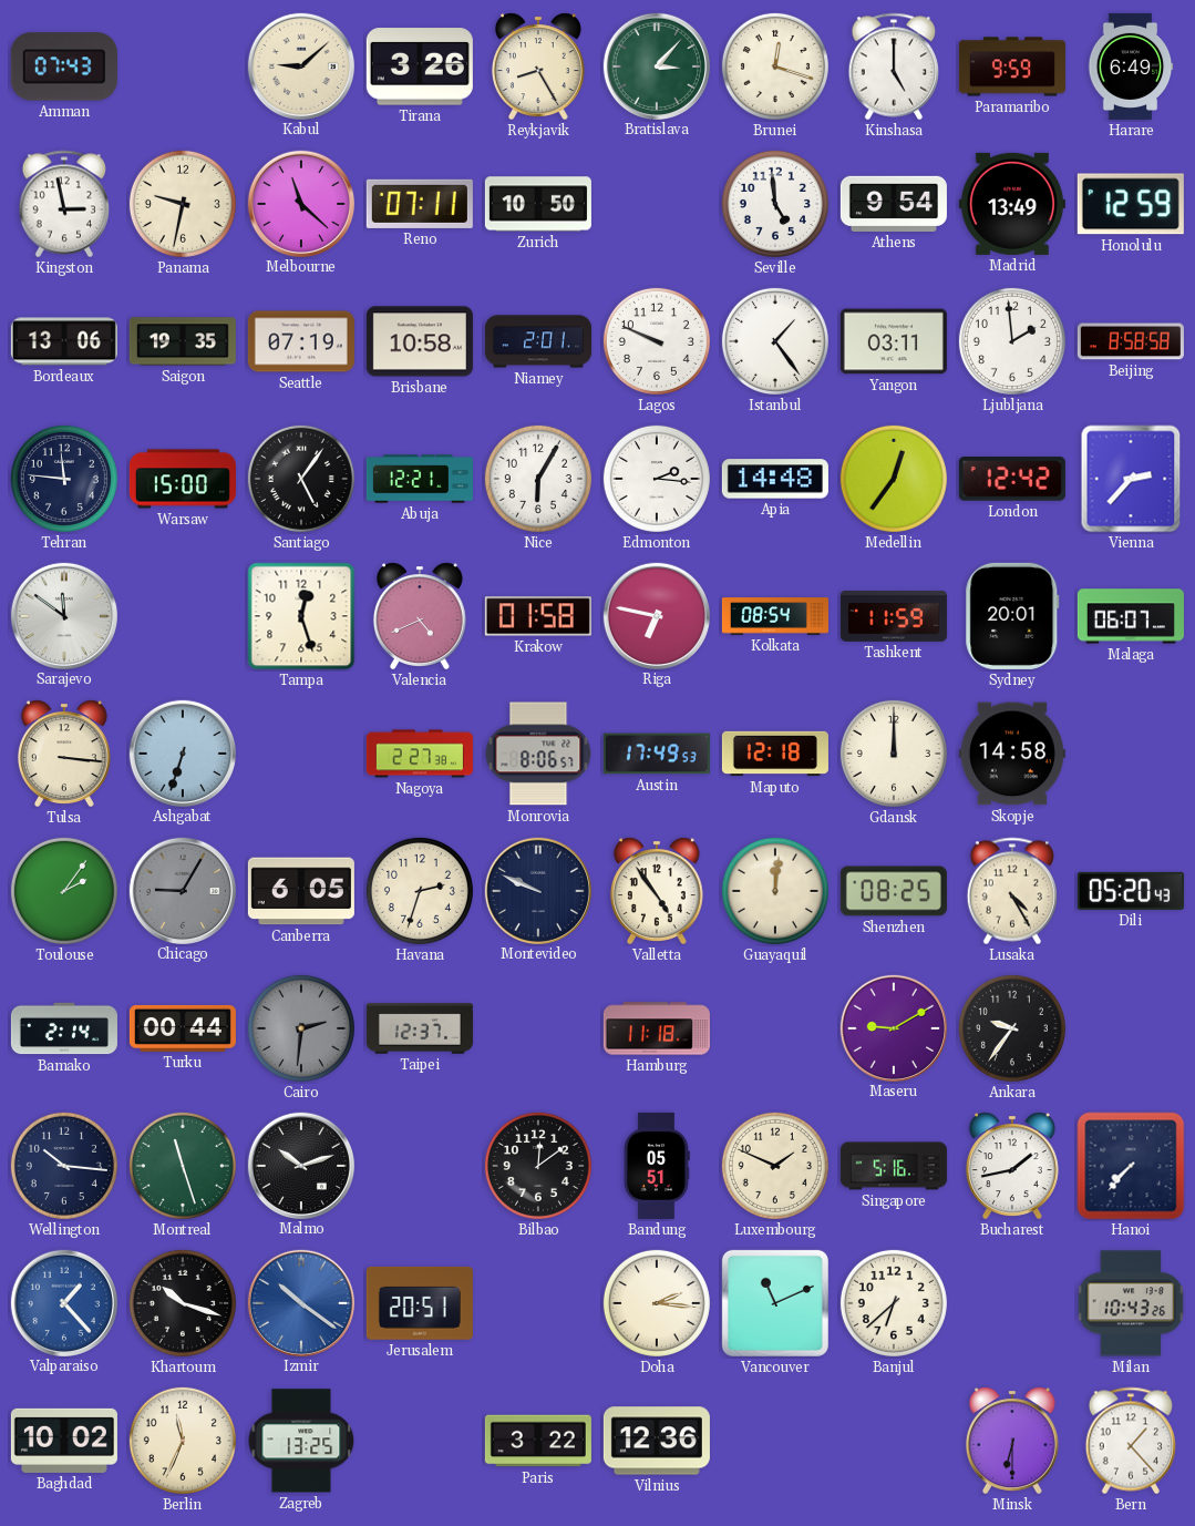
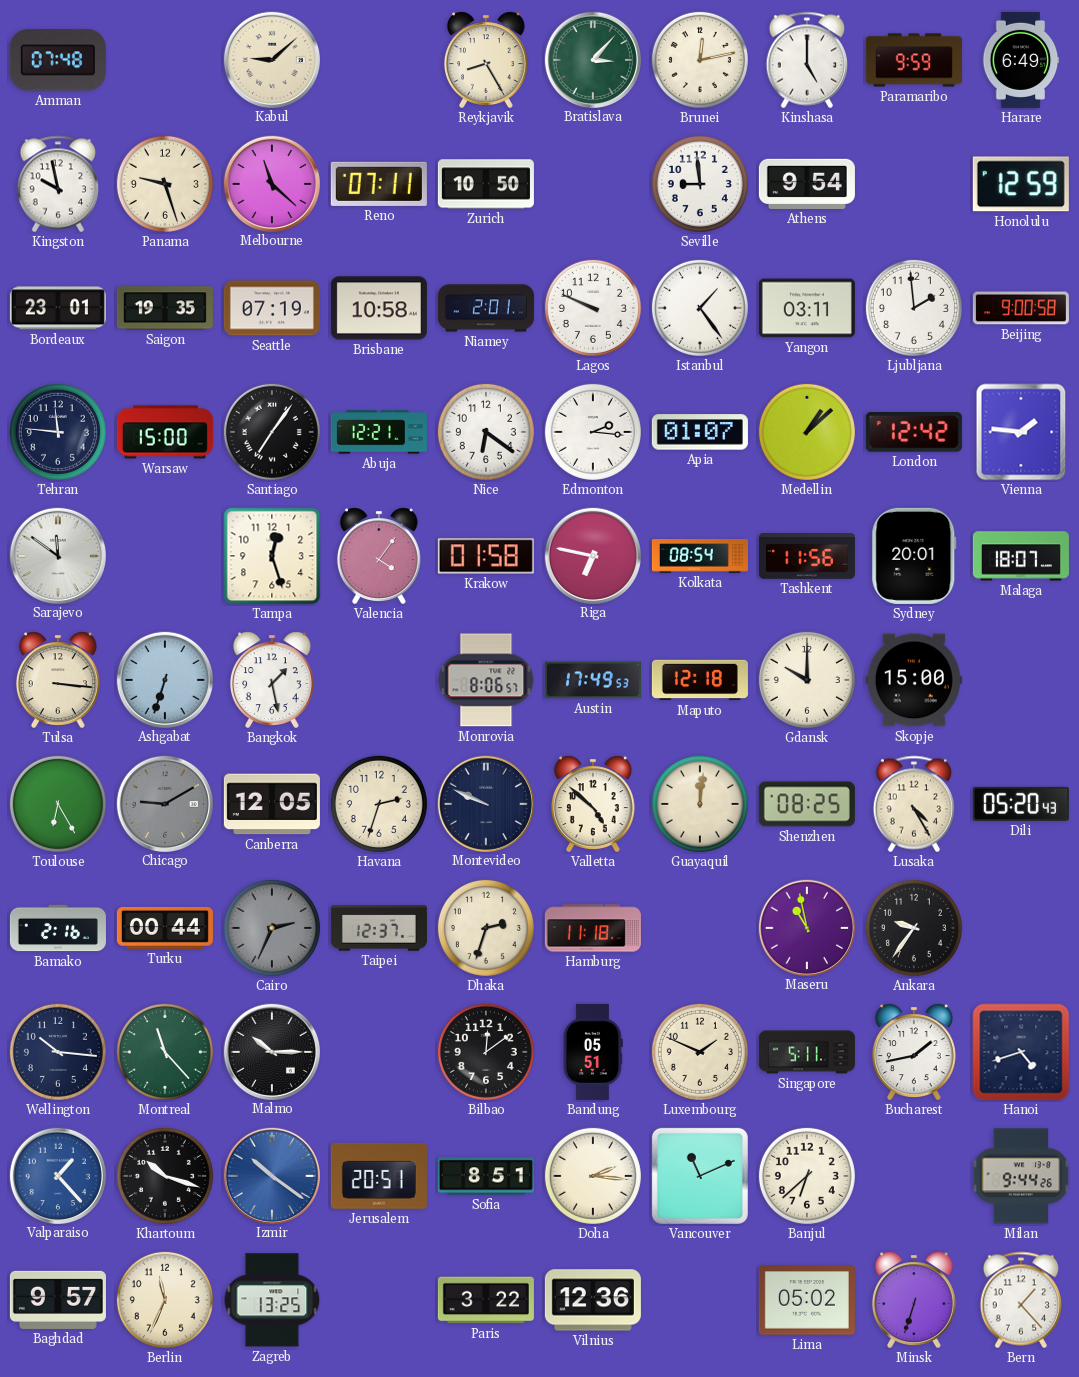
Amman: 07:43 -> 07:48
Tirana: 3:26 -> none
Brunei: 12:18 -> 12:13
Kingston: 2:58 -> 9:58
Panama: 9:32 -> 9:27
Seville: 4:59 -> 8:59
Madrid: 13:49 -> none
Bordeaux: 13:06 -> 23:01
Beijing: 8:58 -> 9:00
Santiago: 5:06 -> 7:06
Nice: 6:05 -> 6:21
Apia: 14:48 -> 01:07
Medellin: 12:36 -> 1:08
Vienna: 2:37 -> 1:46
Valencia: 4:41 -> 4:06
Tashkent: 11:59 -> 11:56
Malaga: 06:07 -> 18:07
Bangkok: none -> 1:28
Nagoya: 2:27 -> none
Gdansk: 12:00 -> 10:00
Skopje: 14:58 -> 15:00
Toulouse: 2:06 -> 6:25
Chicago: 9:05 -> 9:10
Canberra: 6:05 -> 12:05
Valletta: 4:54 -> 4:52
Bamako: 2:14 -> 2:16
Cairo: 2:31 -> 2:34
Dhaka: none -> 2:33
Maseru: 9:10 -> 10:58
Montreal: 11:27 -> 11:23
Malmo: 10:12 -> 10:15
Singapore: 5:16 -> 5:11
Hanoi: 7:37 -> 4:42
Sofia: none -> 8:51
Milan: 10:43 -> 9:44
Baghdad: 10:02 -> 9:57
Lima: none -> 05:02
Minsk: 6:30 -> 6:33
